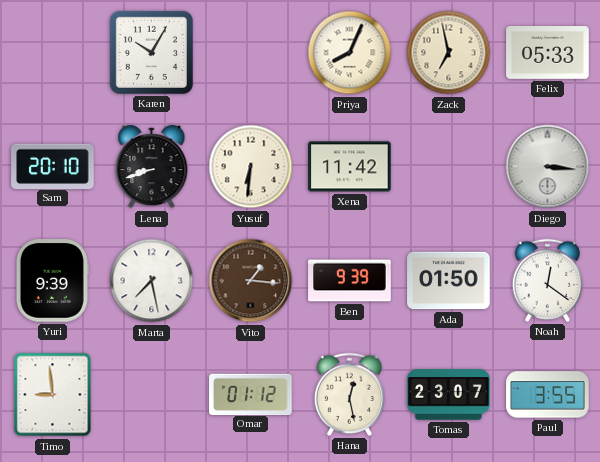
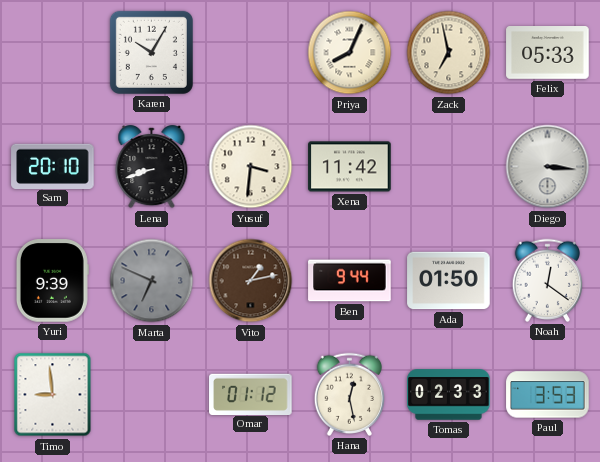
Yusuf: 6:31 -> 3:31
Marta: 7:28 -> 6:49
Marta dial: white -> grey
Vito: 1:16 -> 1:13
Ben: 9:39 -> 9:44
Tomas: 23:07 -> 02:33
Paul: 3:55 -> 3:53
